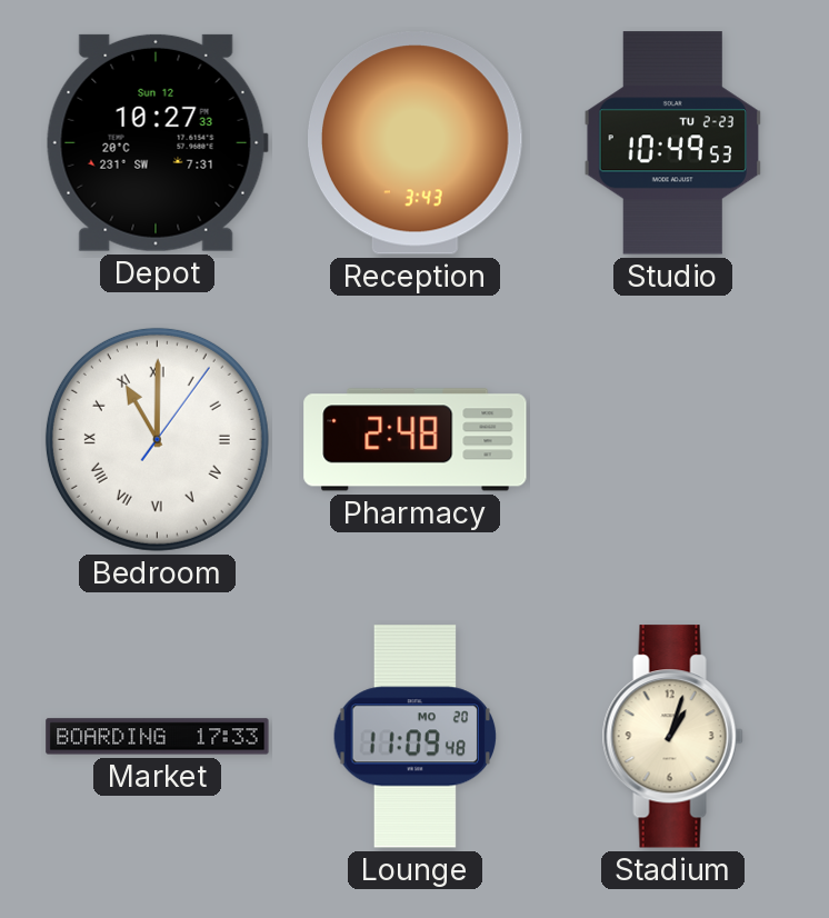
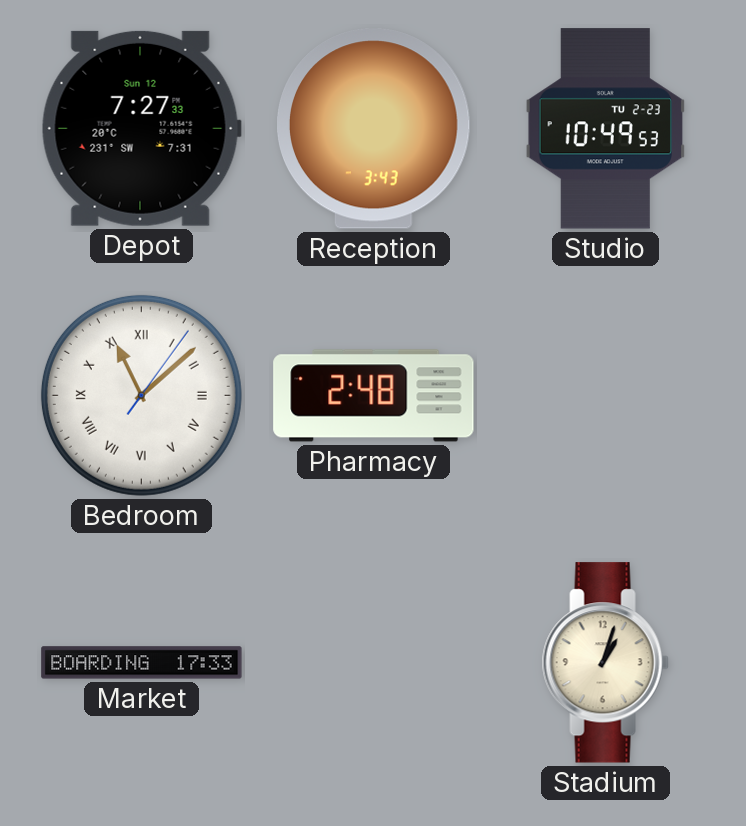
Depot: 10:27 -> 7:27
Bedroom: 11:00 -> 11:08
Lounge: 11:09 -> none
